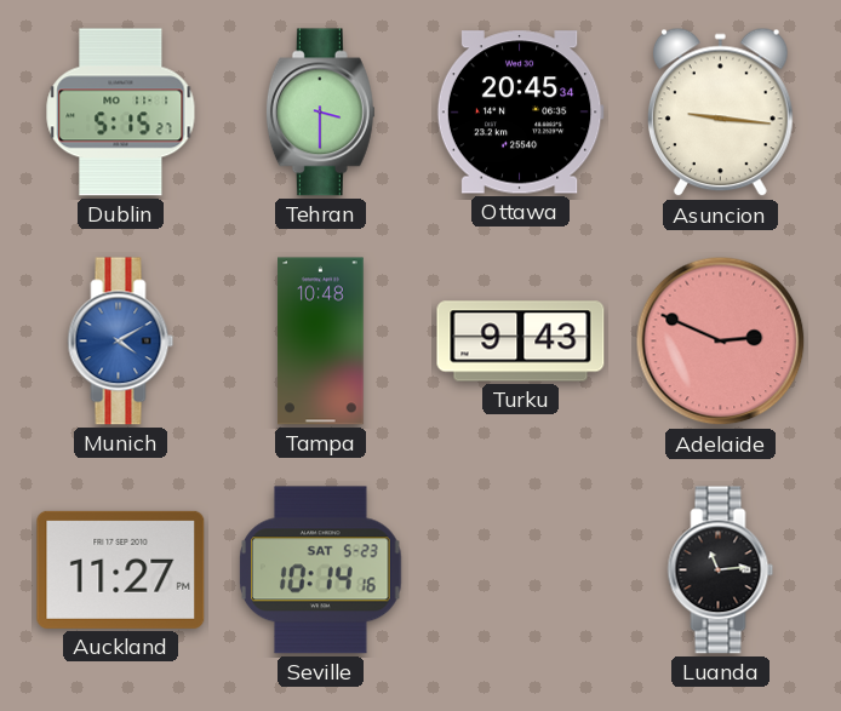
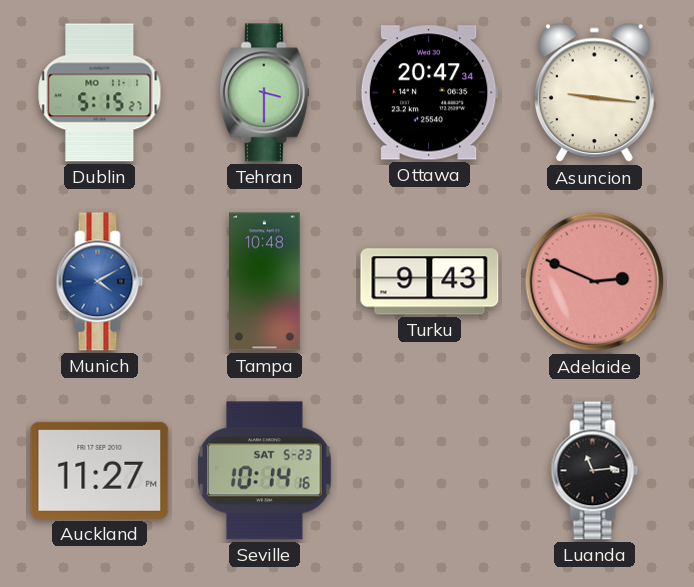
Ottawa: 20:45 -> 20:47
